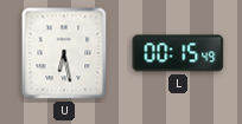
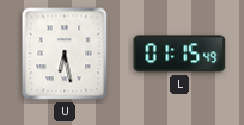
L: 00:15 -> 01:15
